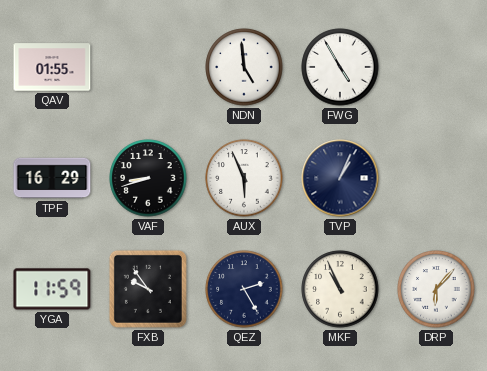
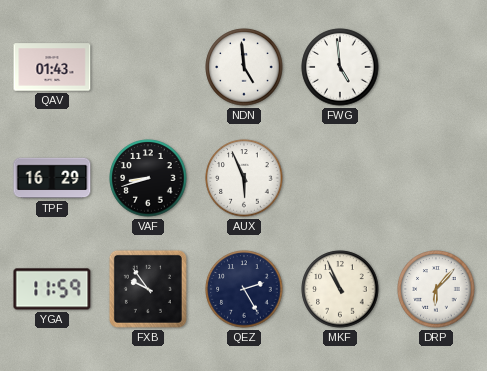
QAV: 01:55 -> 01:43
FWG: 4:55 -> 4:59
TVP: 1:04 -> none
